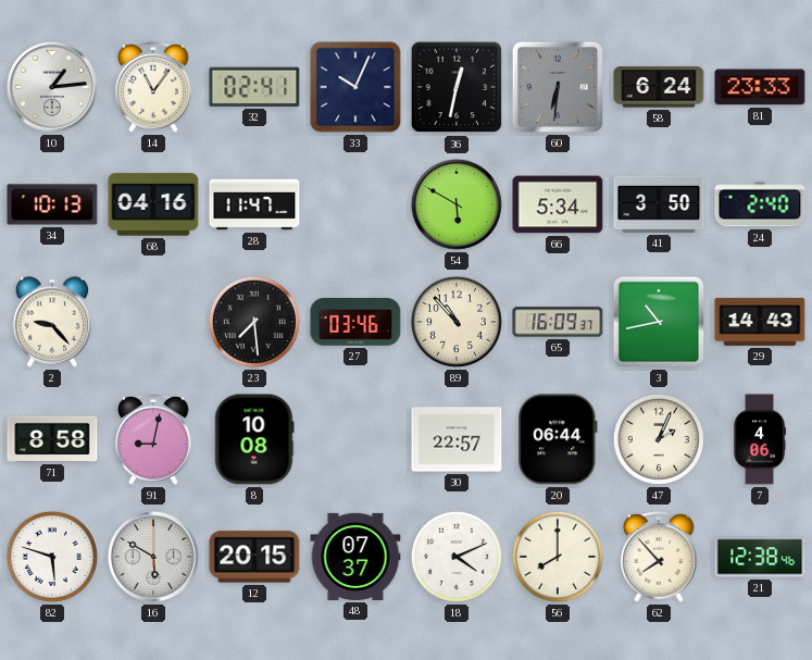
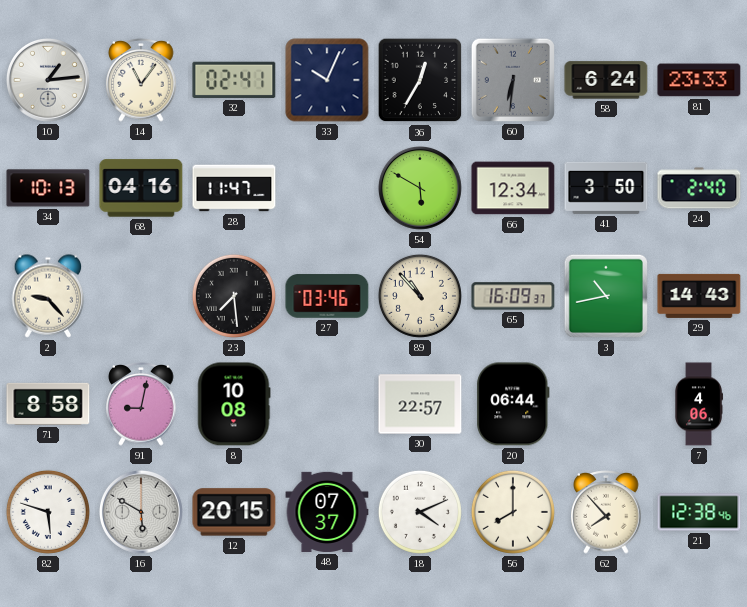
36: 12:32 -> 12:35
66: 5:34 -> 12:34
47: 2:04 -> none
